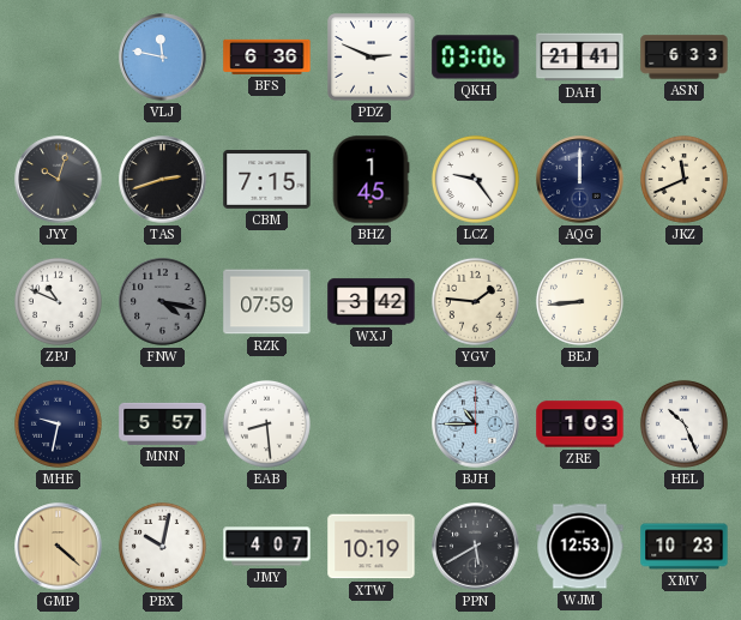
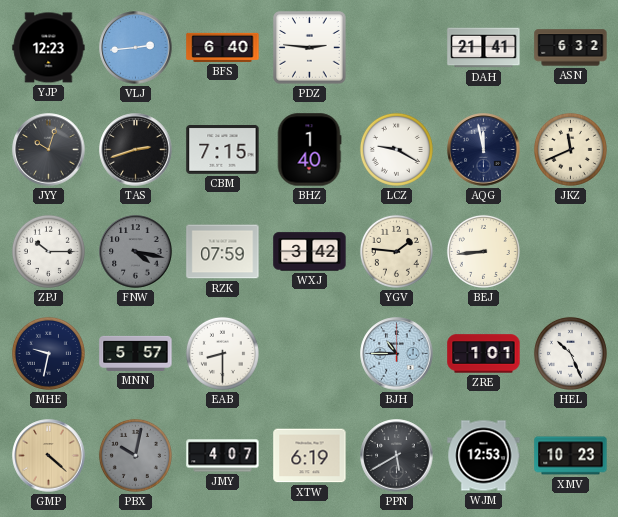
YJP: none -> 12:23
VLJ: 11:47 -> 2:44
BFS: 6:36 -> 6:40
PDZ: 2:49 -> 2:46
QKH: 03:06 -> none
ASN: 6:33 -> 6:32
BHZ: 1:45 -> 1:40
LCZ: 9:24 -> 9:20
AQG: 12:00 -> 11:58
ZPJ: 10:49 -> 10:15
EAB: 8:29 -> 8:30
ZRE: 1:03 -> 1:01
PBX dial: white -> grey
XTW: 10:19 -> 6:19
